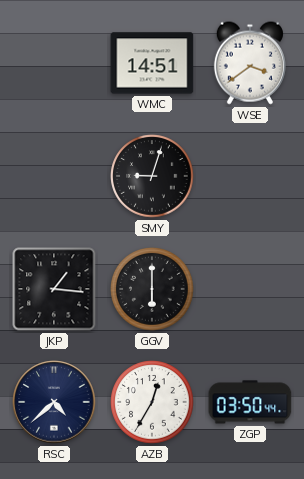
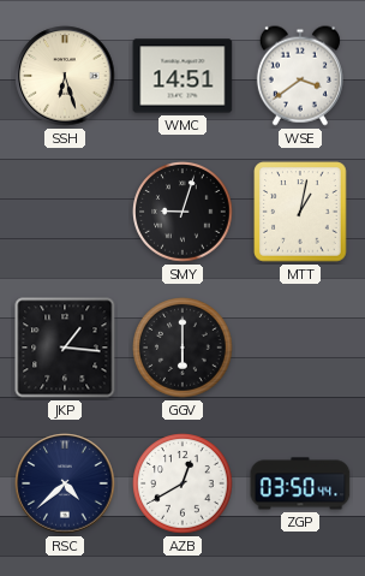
SSH: none -> 6:27
MTT: none -> 1:02
AZB: 12:35 -> 12:40
